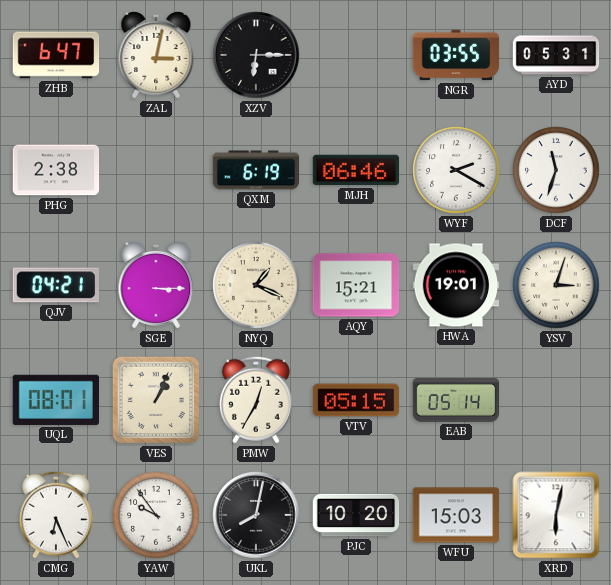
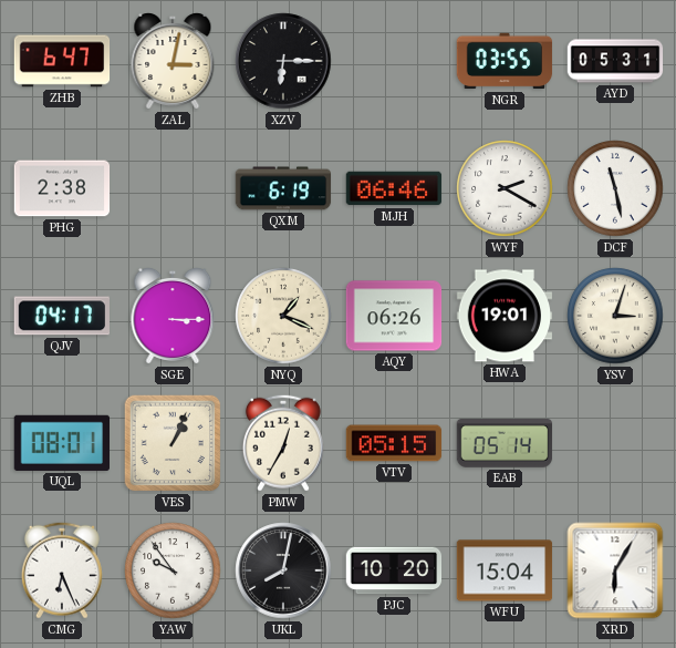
DCF: 11:33 -> 11:28
QJV: 04:21 -> 04:17
AQY: 15:21 -> 06:26
WFU: 15:03 -> 15:04
XRD: 6:02 -> 6:05
